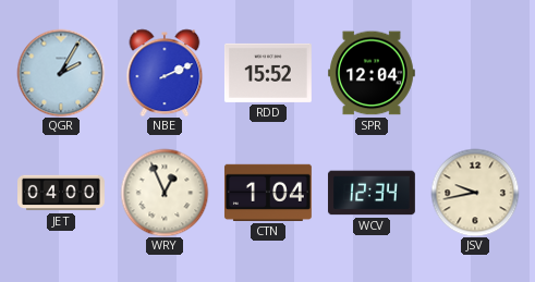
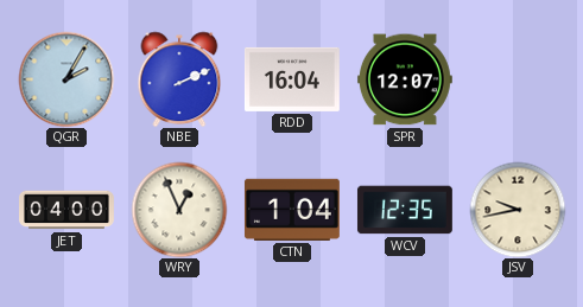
RDD: 15:52 -> 16:04
SPR: 12:04 -> 12:07
WCV: 12:34 -> 12:35
